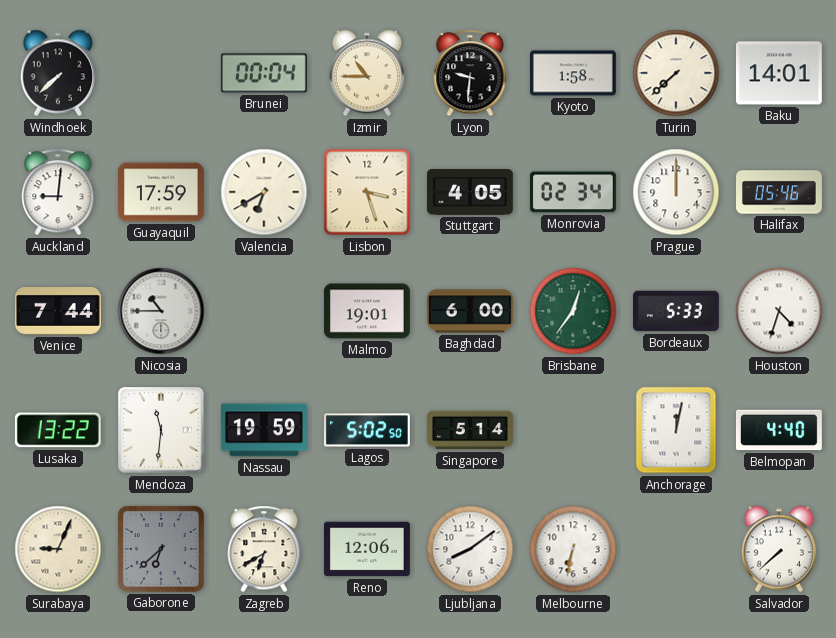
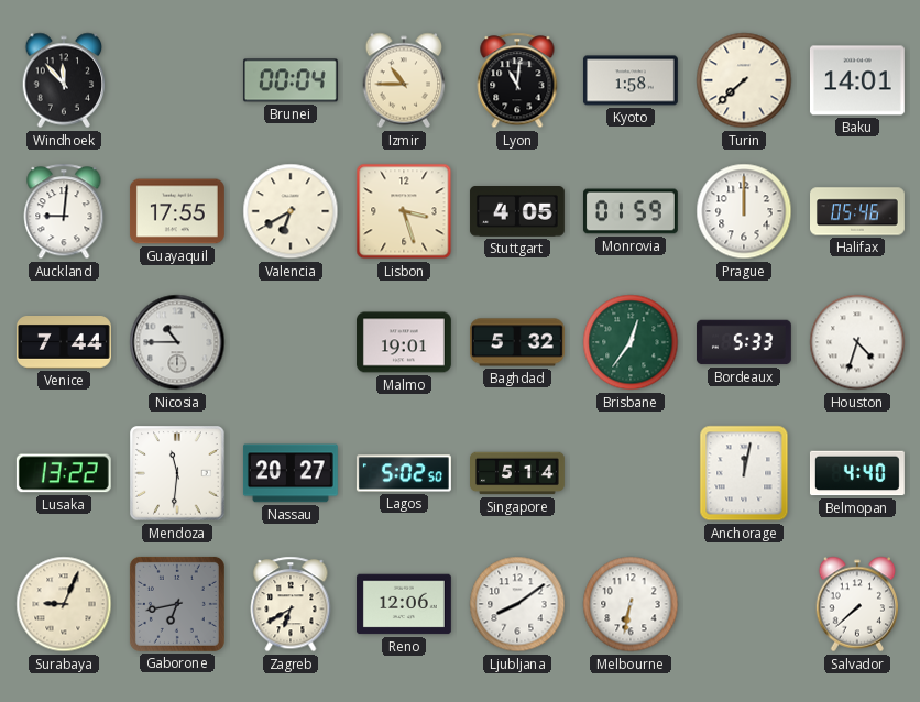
Windhoek: 7:38 -> 11:53
Lyon: 9:31 -> 11:01
Guayaquil: 17:59 -> 17:55
Monrovia: 02:34 -> 01:59
Baghdad: 6:00 -> 5:32
Nassau: 19:59 -> 20:27
Gaborone: 6:38 -> 6:43
